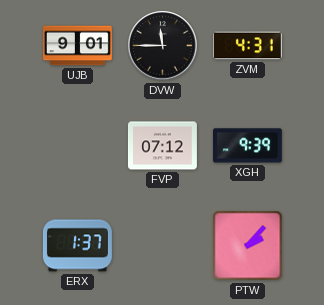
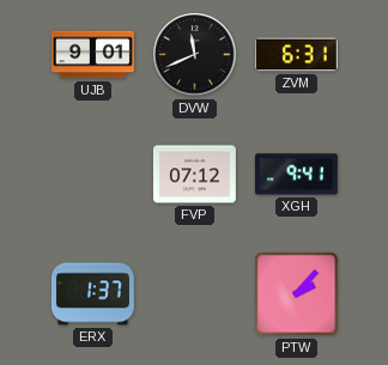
DVW: 11:45 -> 11:41
ZVM: 4:31 -> 6:31
XGH: 9:39 -> 9:41
